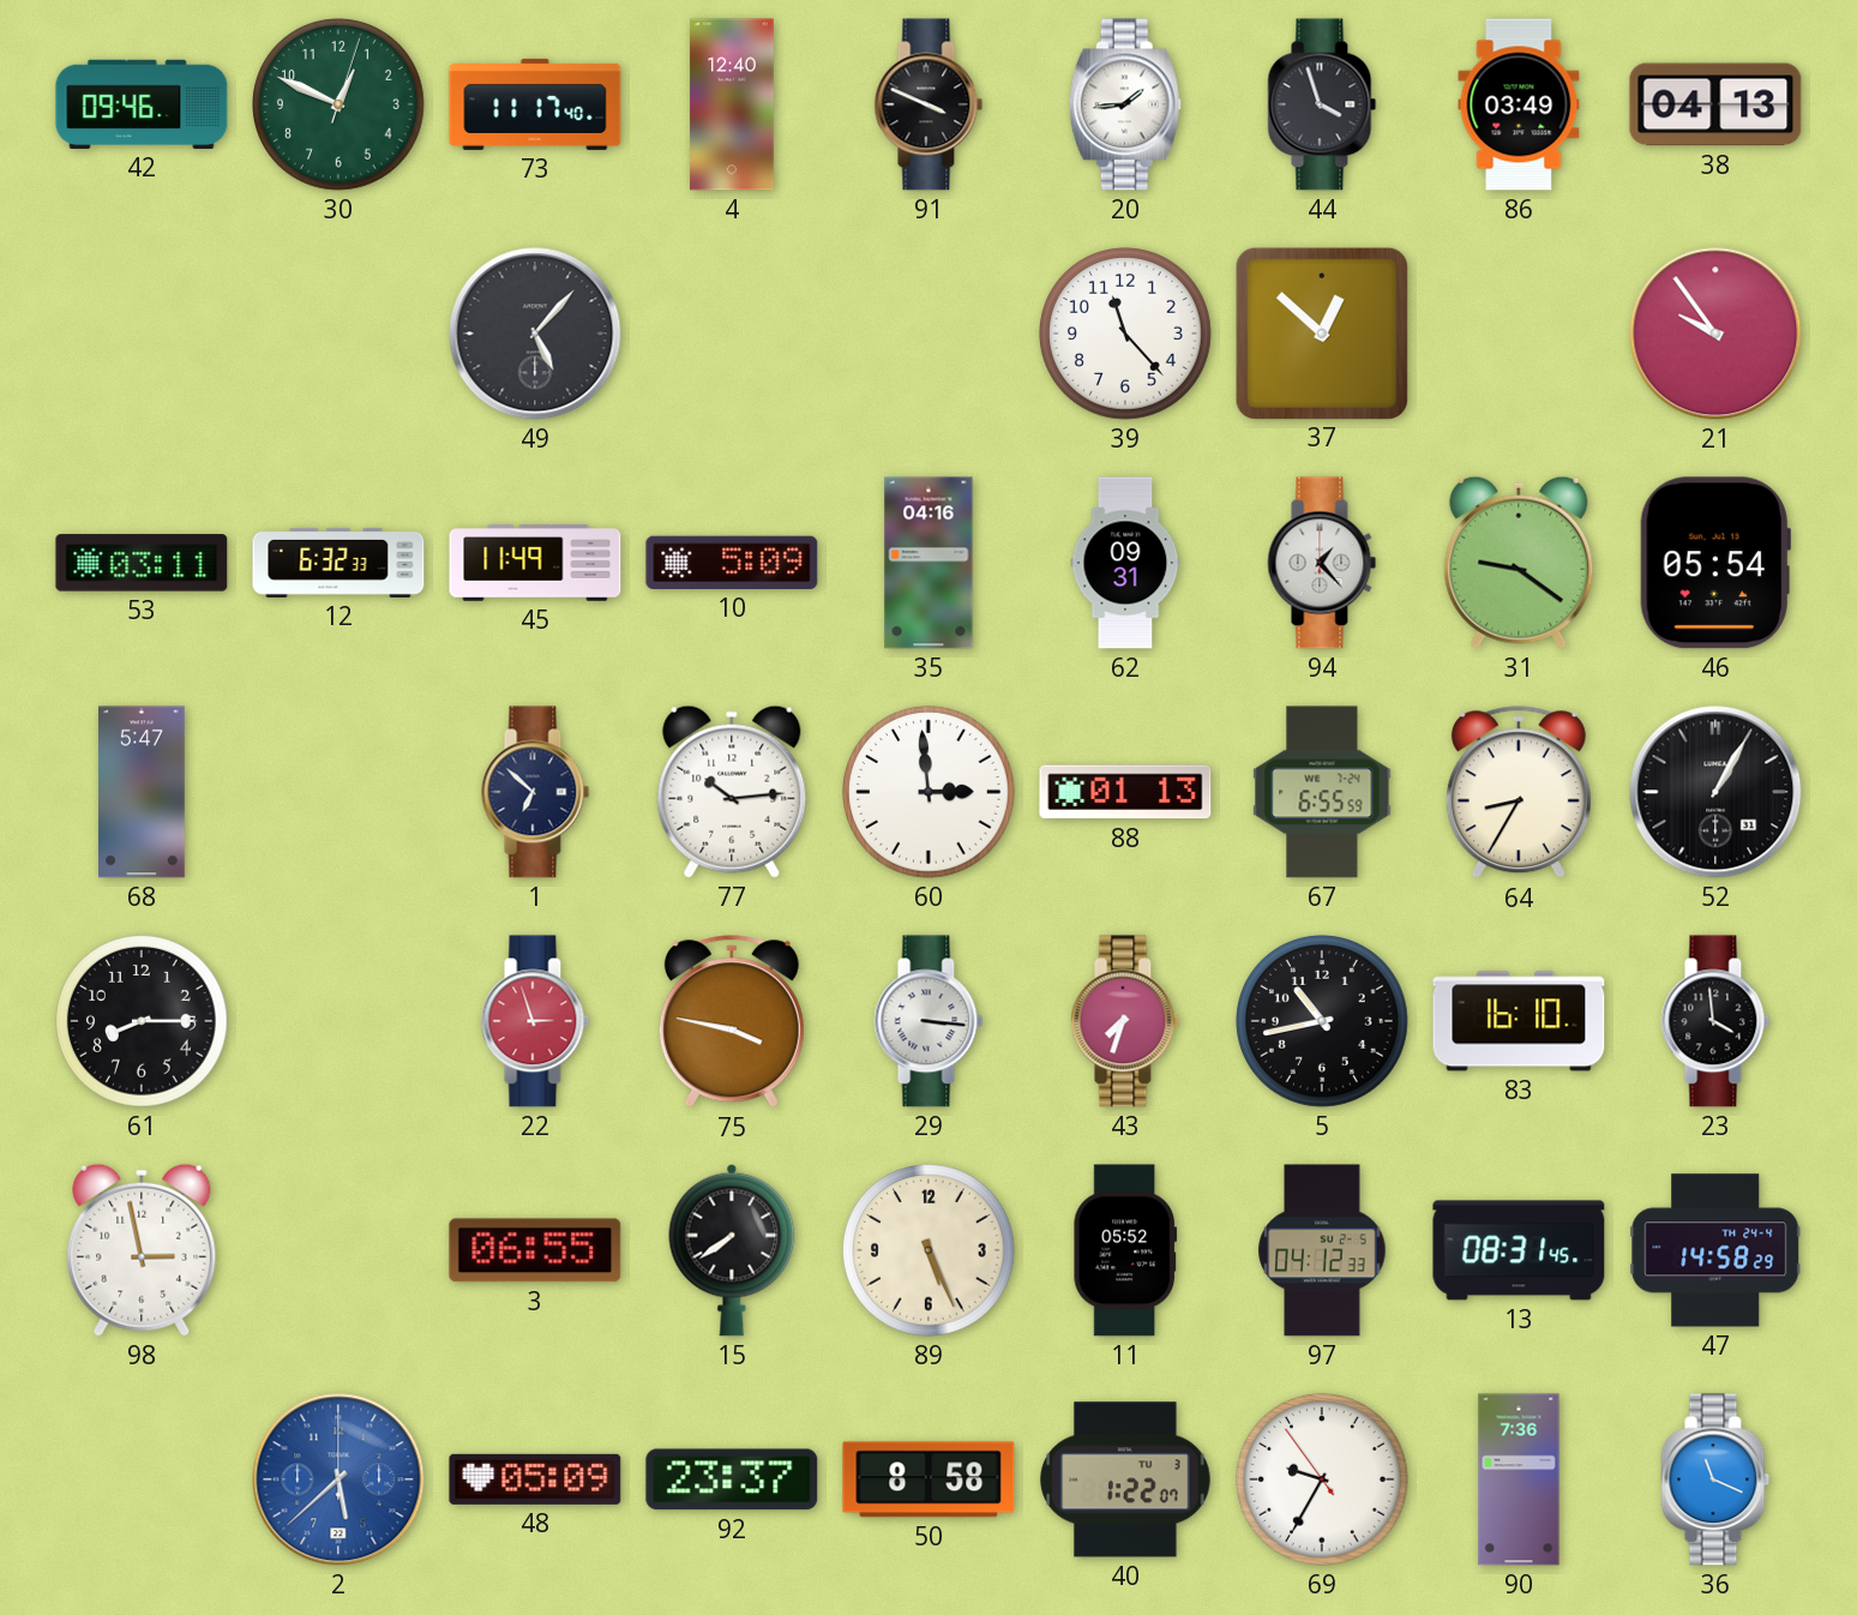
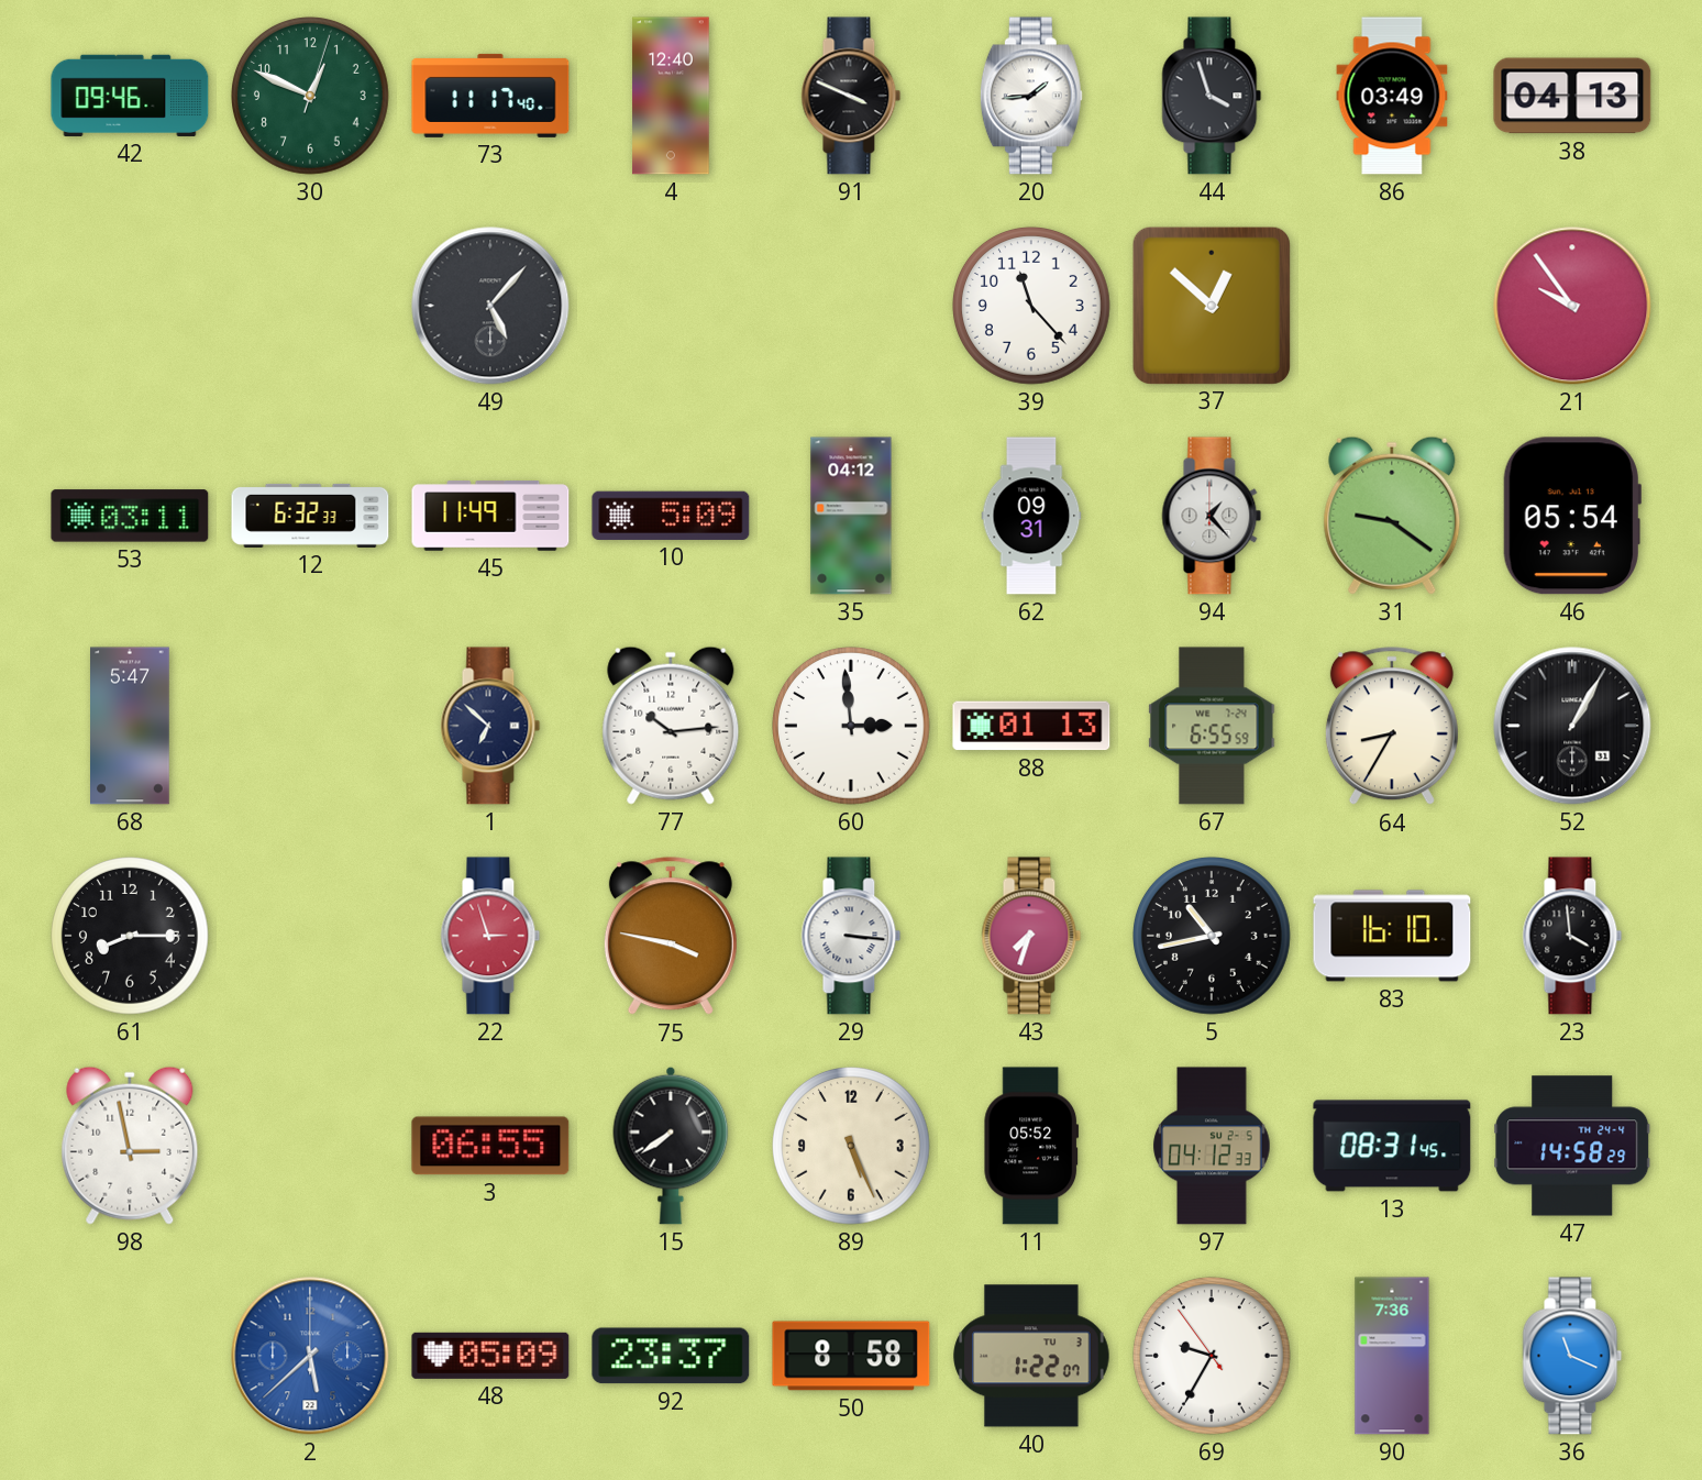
35: 04:16 -> 04:12
